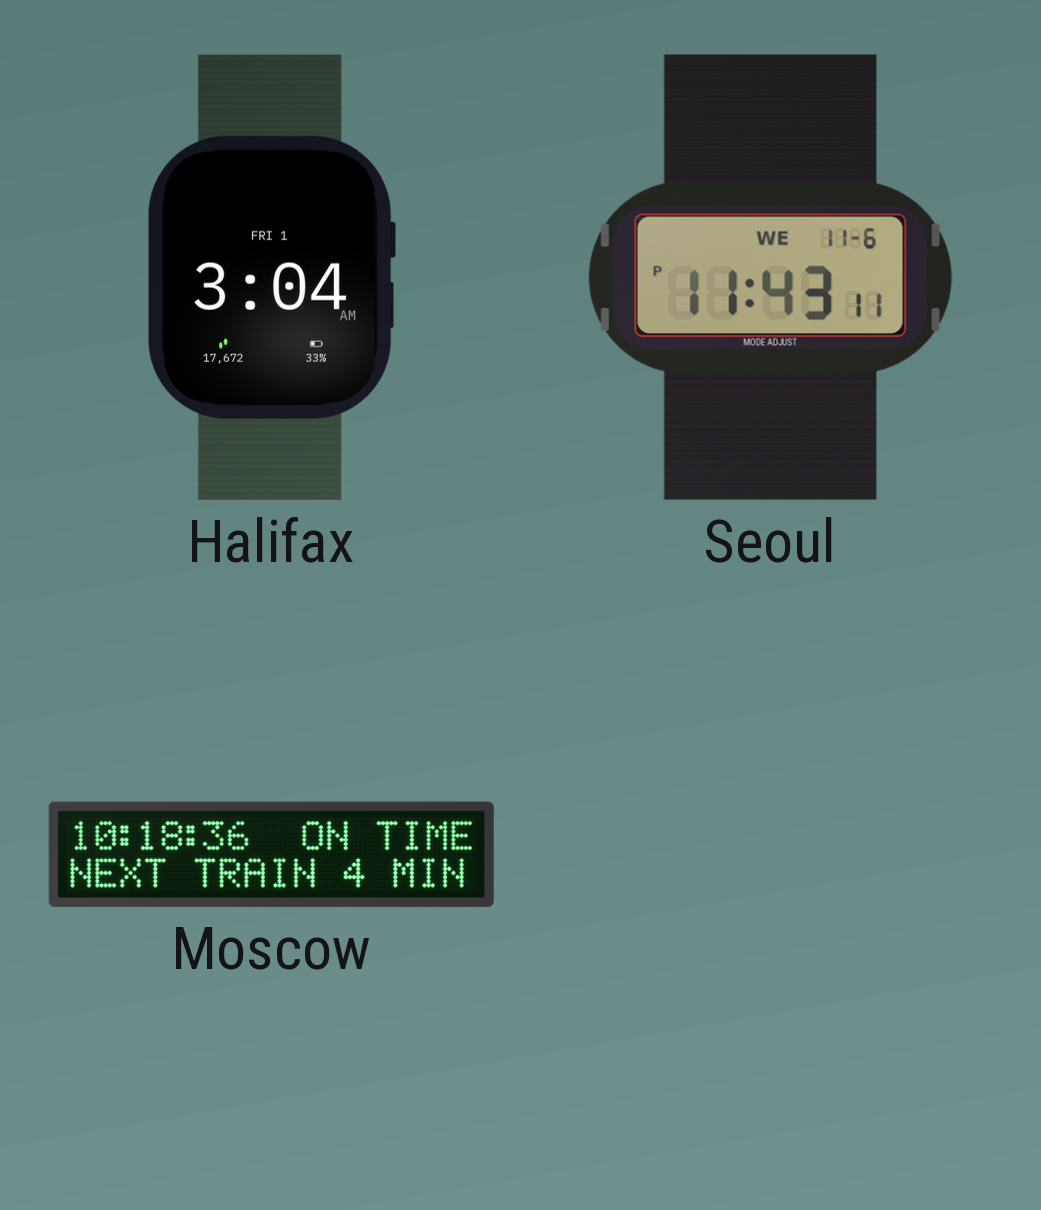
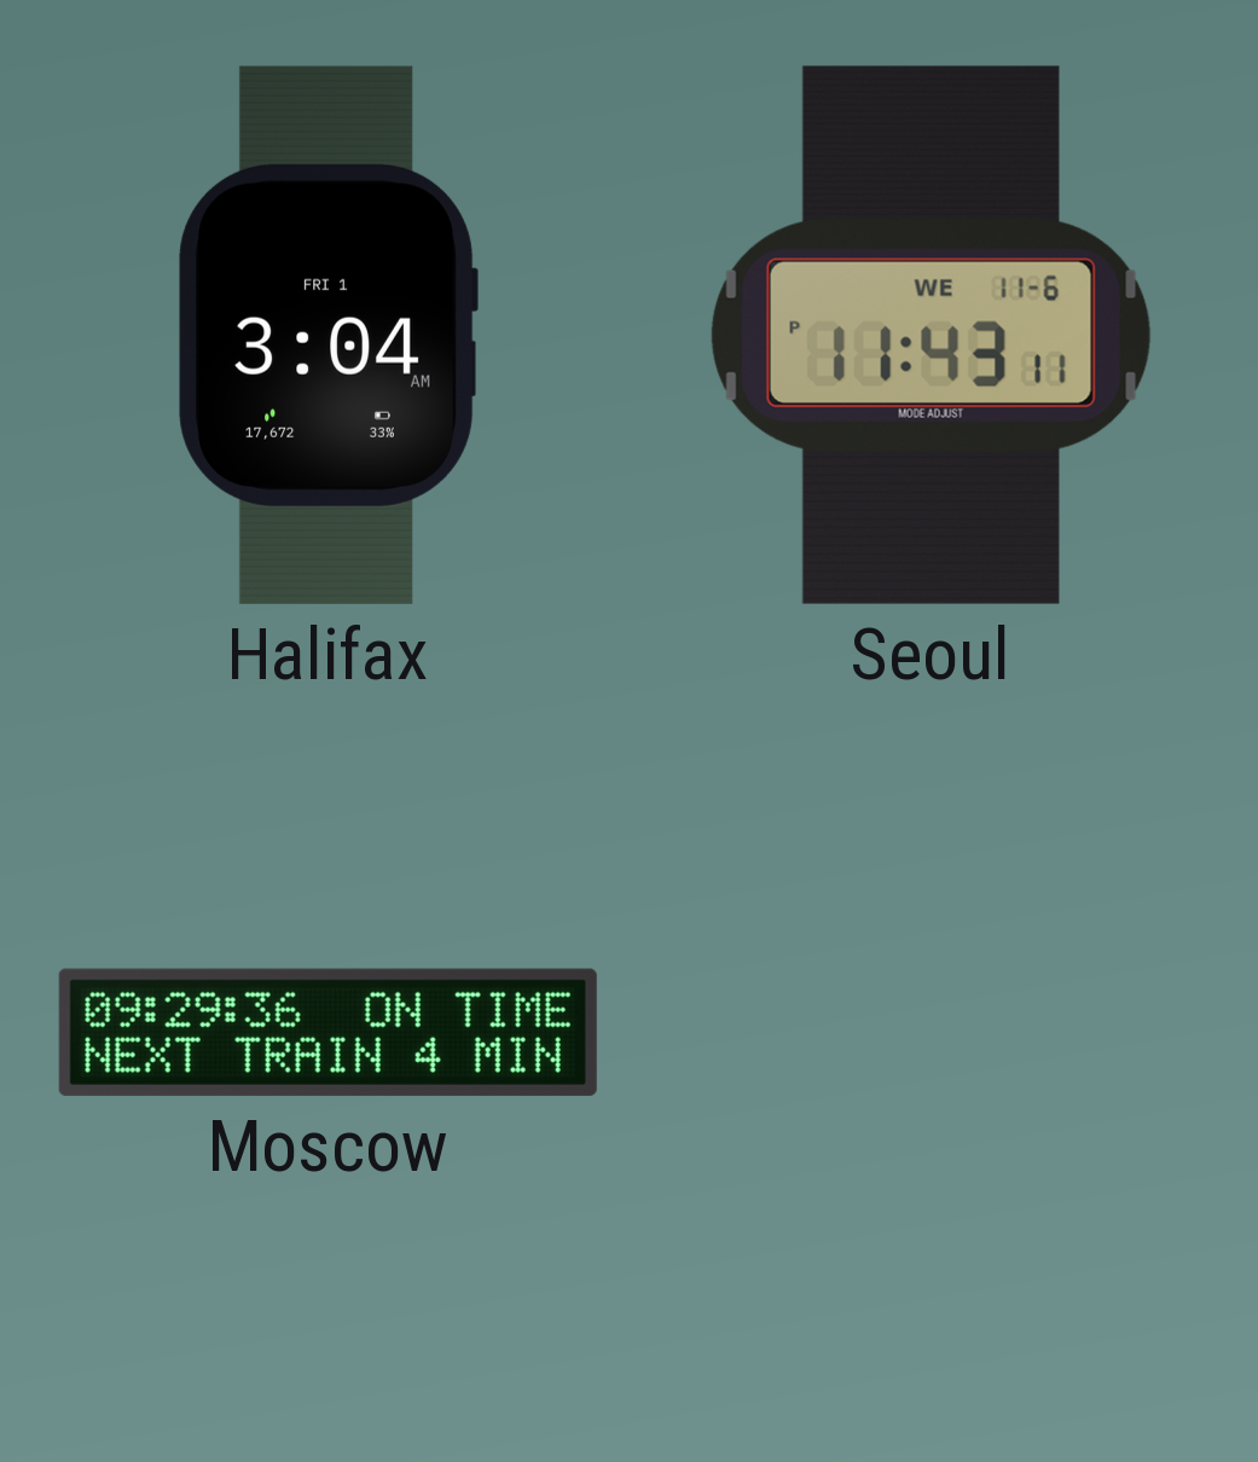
Moscow: 10:18 -> 09:29
